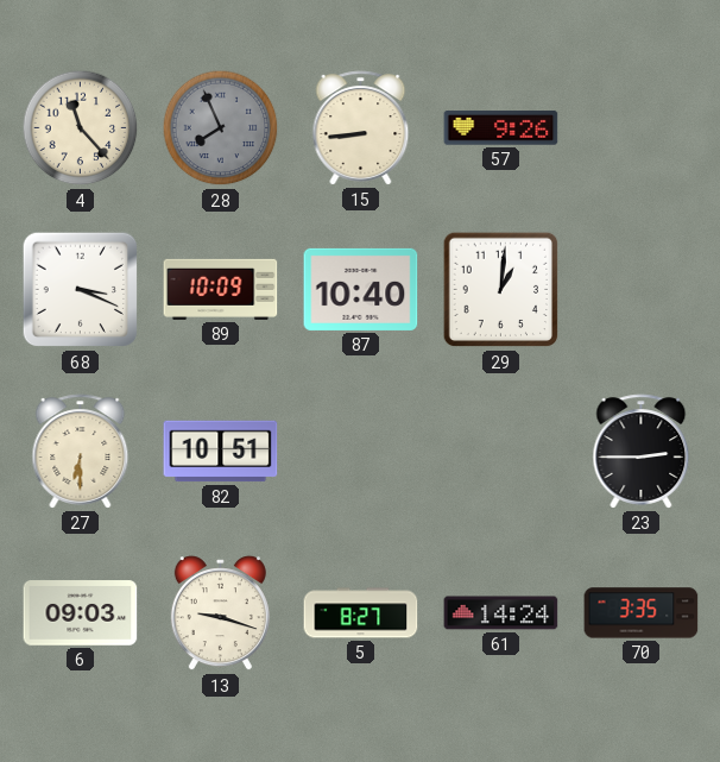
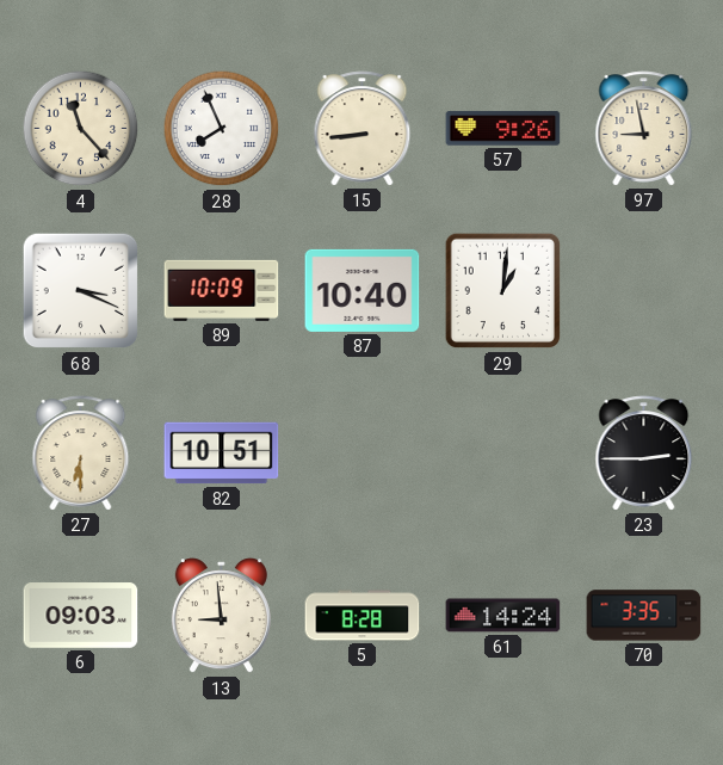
28 dial: grey -> white
97: none -> 8:58
13: 9:18 -> 8:59
5: 8:27 -> 8:28
